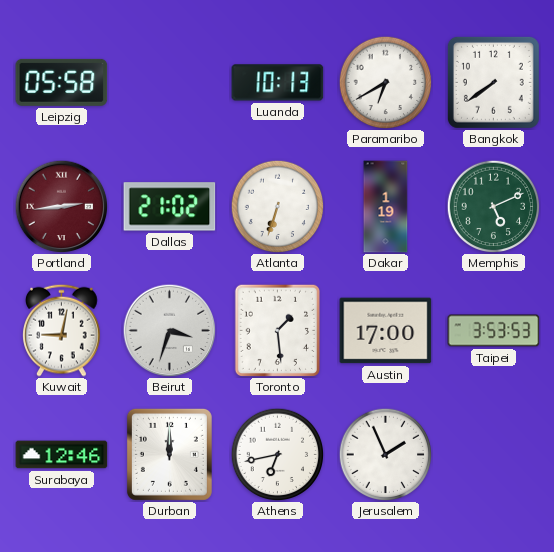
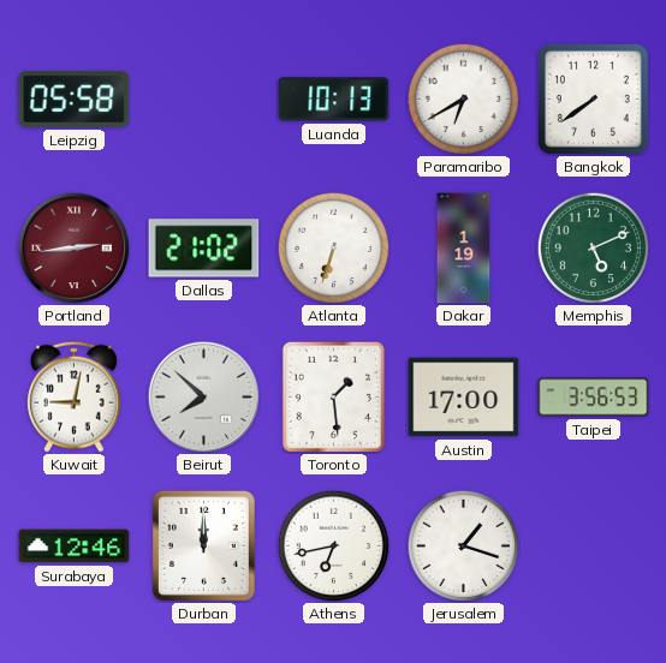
Beirut: 3:33 -> 7:52
Taipei: 3:53 -> 3:56
Jerusalem: 1:56 -> 1:18
